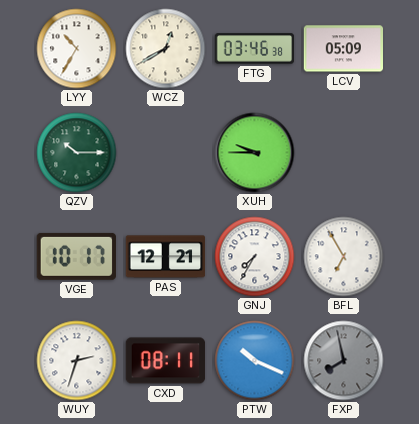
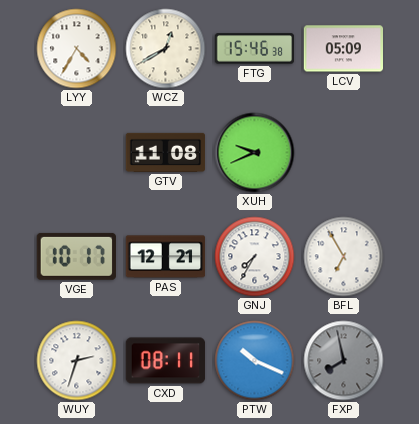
LYY: 10:35 -> 4:35
FTG: 03:46 -> 15:46
QZV: 10:15 -> none
GTV: none -> 11:08
XUH: 9:45 -> 9:41
